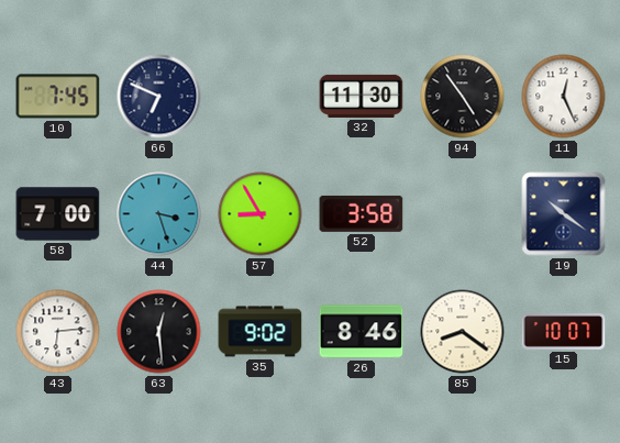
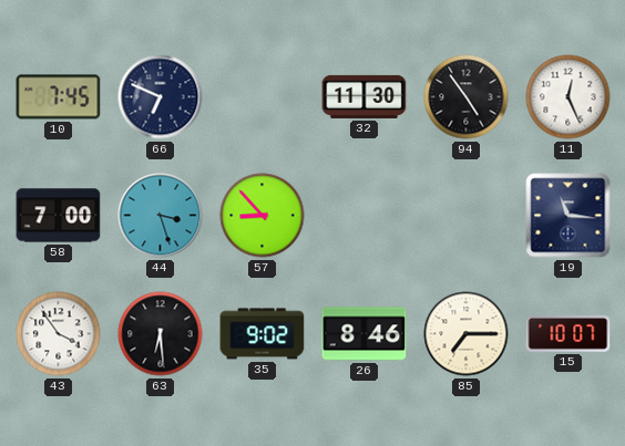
57: 8:55 -> 8:53
52: 3:58 -> none
19: 10:21 -> 11:16
43: 6:14 -> 3:54
63: 12:29 -> 6:29
85: 8:21 -> 7:15
